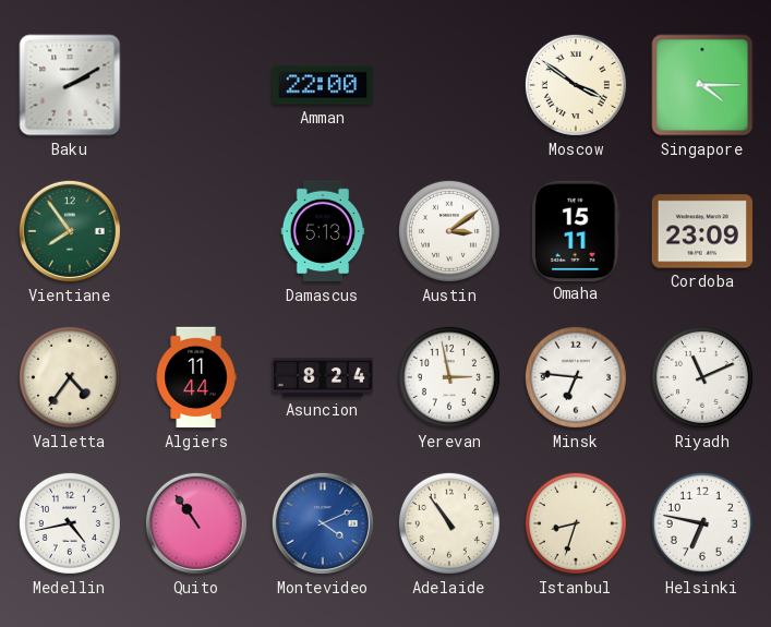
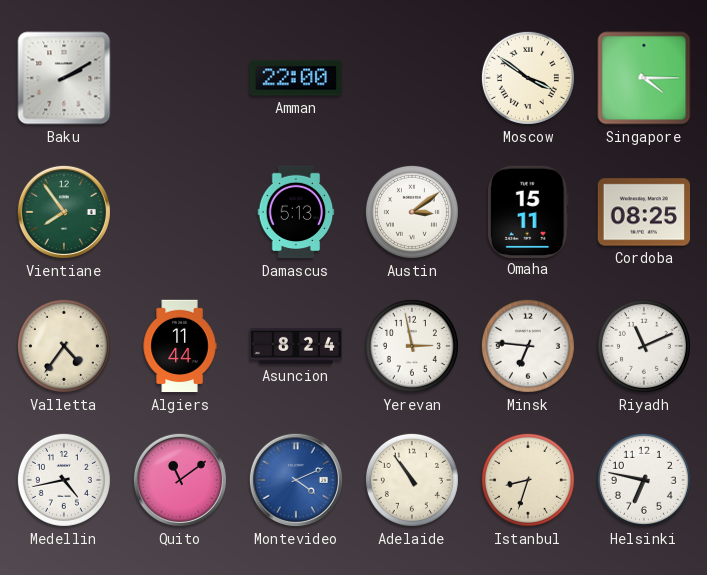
Cordoba: 23:09 -> 08:25
Quito: 10:54 -> 11:09
